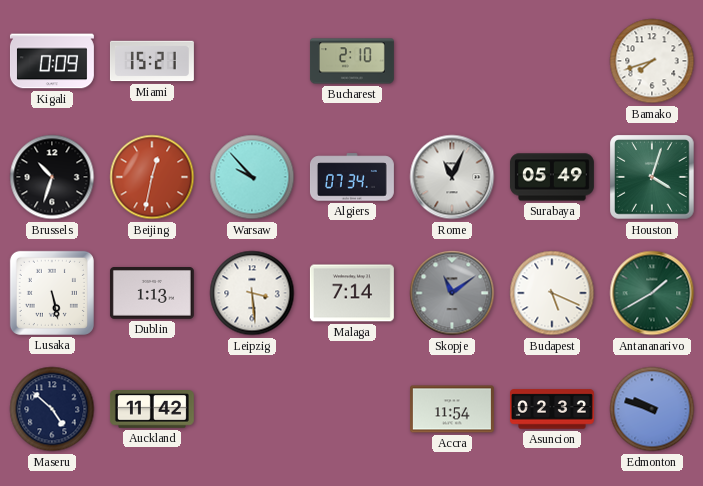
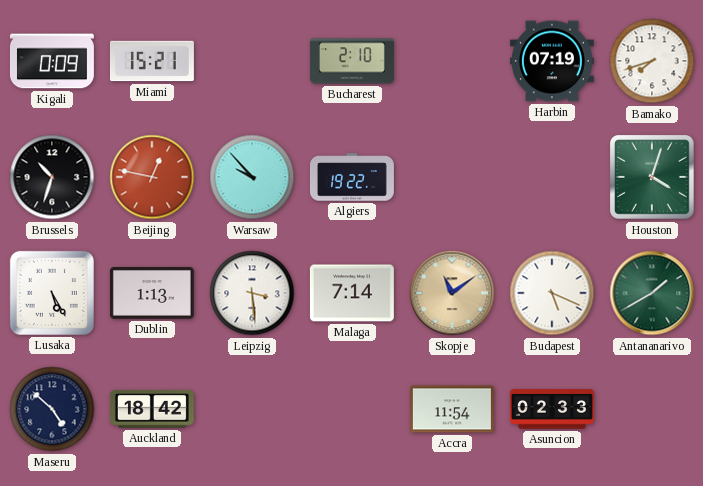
Harbin: none -> 07:19
Beijing: 12:32 -> 12:47
Algiers: 07:34 -> 19:22
Rome: 11:04 -> none
Surabaya: 05:49 -> none
Lusaka: 5:28 -> 5:25
Skopje dial: grey -> champagne
Auckland: 11:42 -> 18:42
Asuncion: 02:32 -> 02:33
Edmonton: 9:48 -> none
